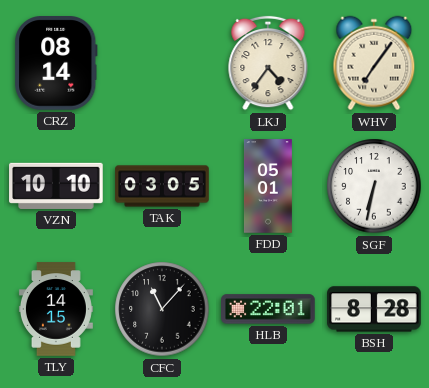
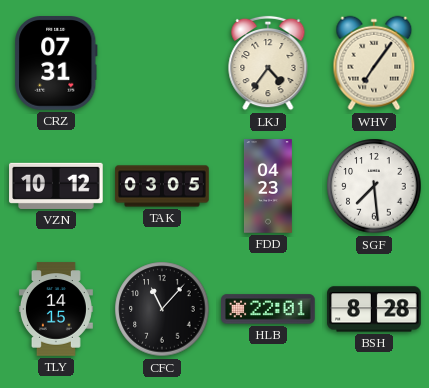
CRZ: 08:14 -> 07:31
VZN: 10:10 -> 10:12
FDD: 05:01 -> 04:23
SGF: 6:32 -> 7:29
